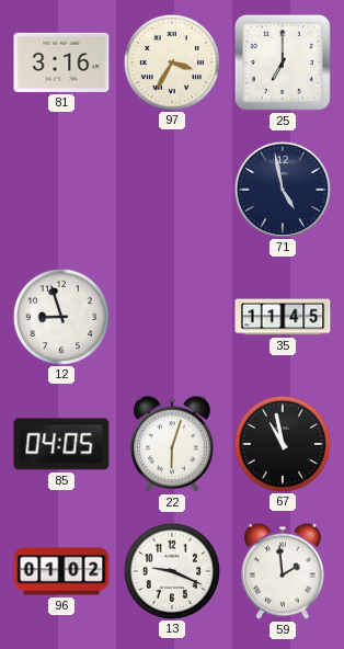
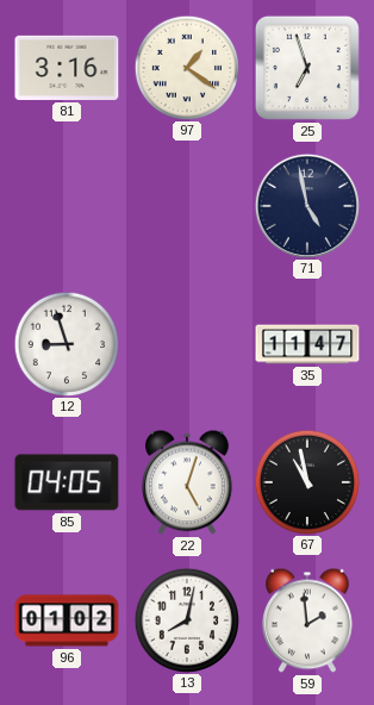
97: 3:35 -> 1:21
25: 7:00 -> 6:57
35: 11:45 -> 11:47
22: 6:03 -> 5:03
13: 9:19 -> 8:02
